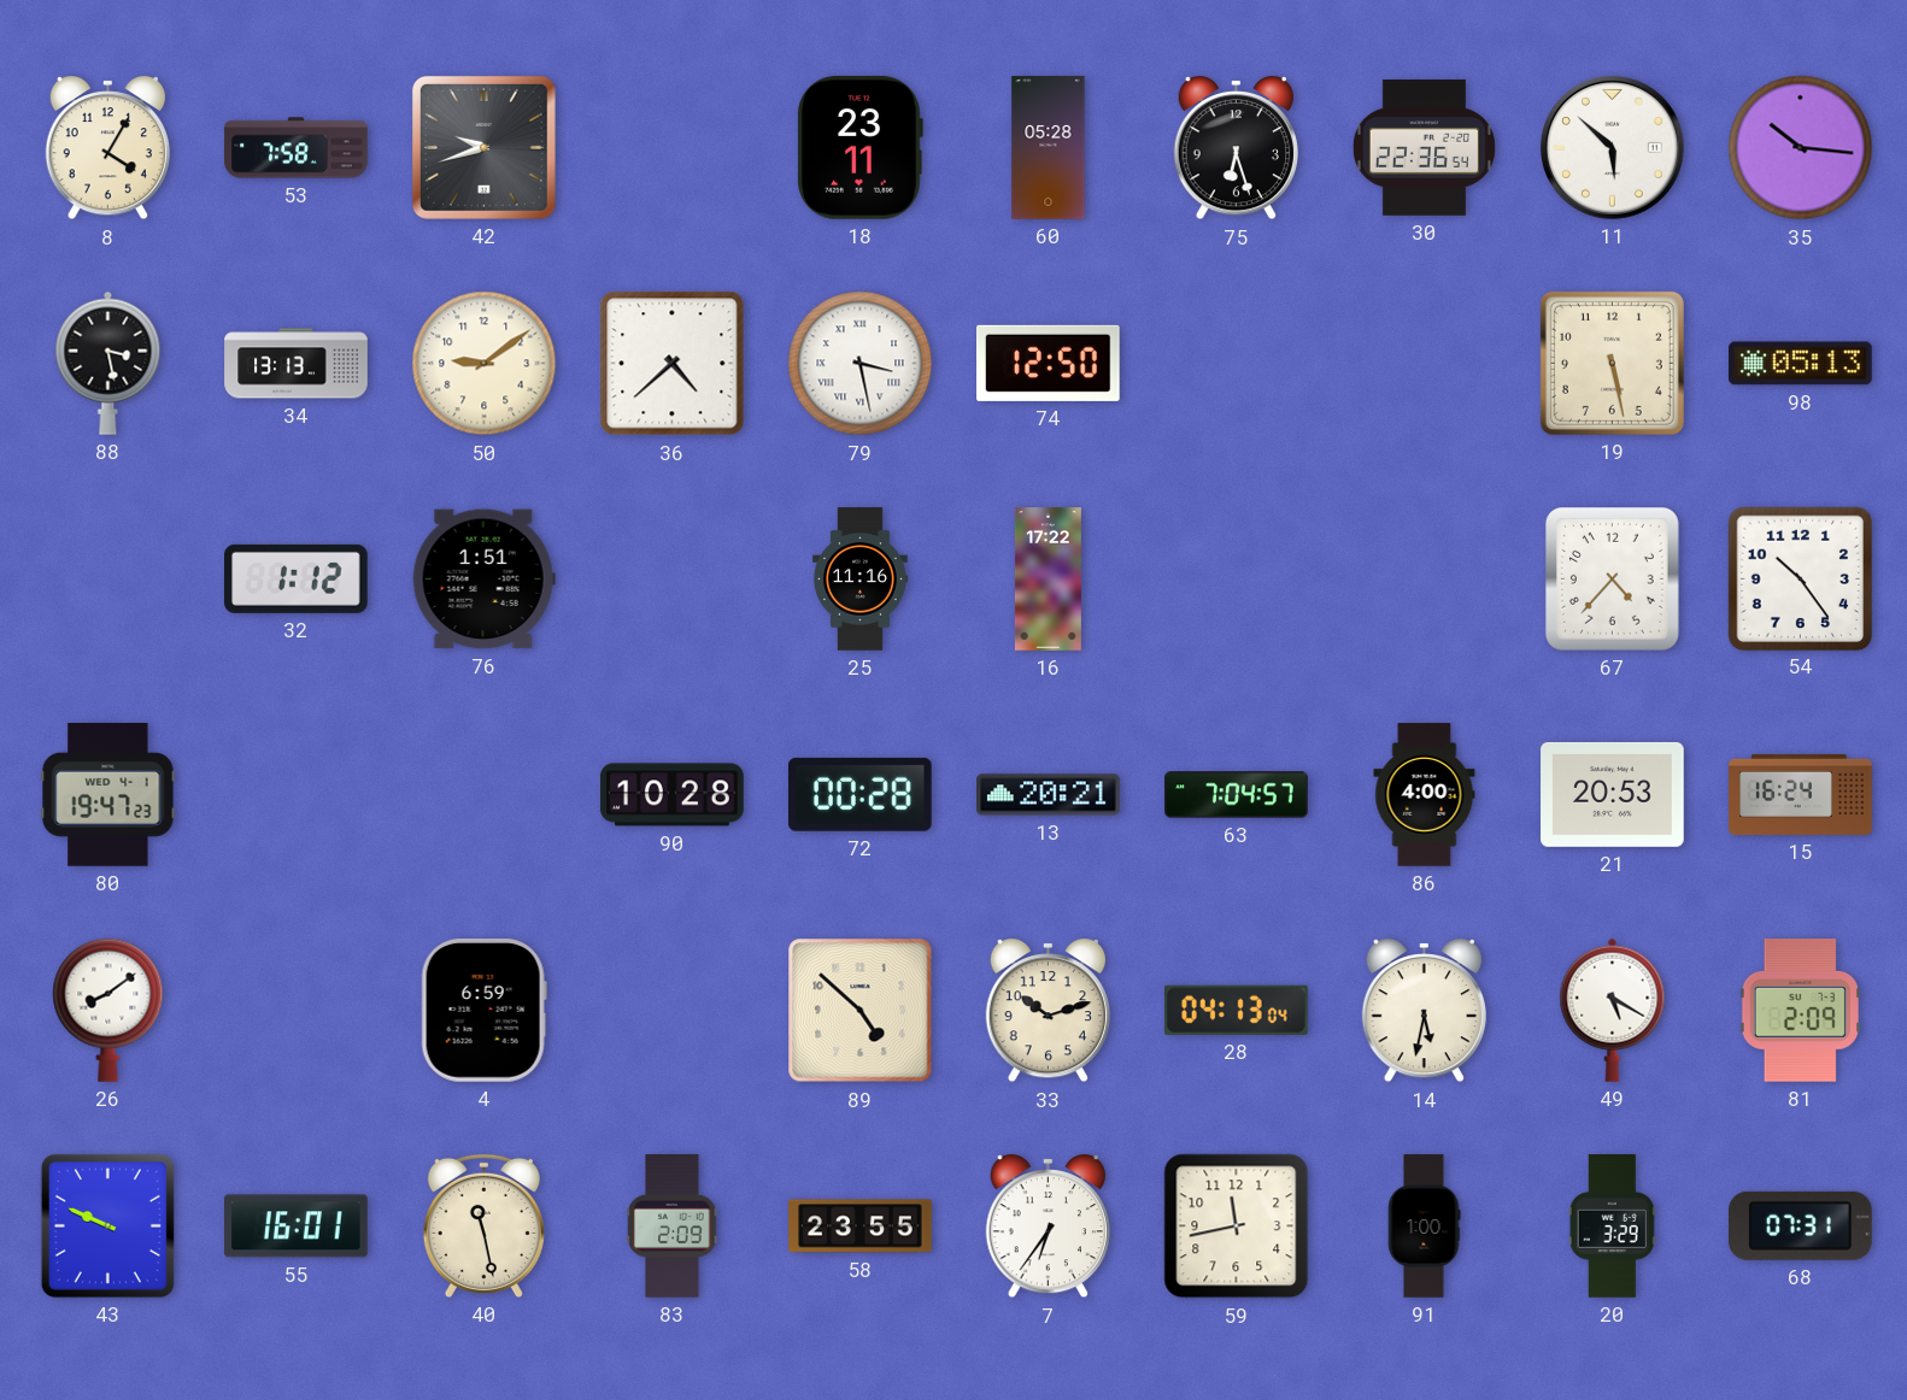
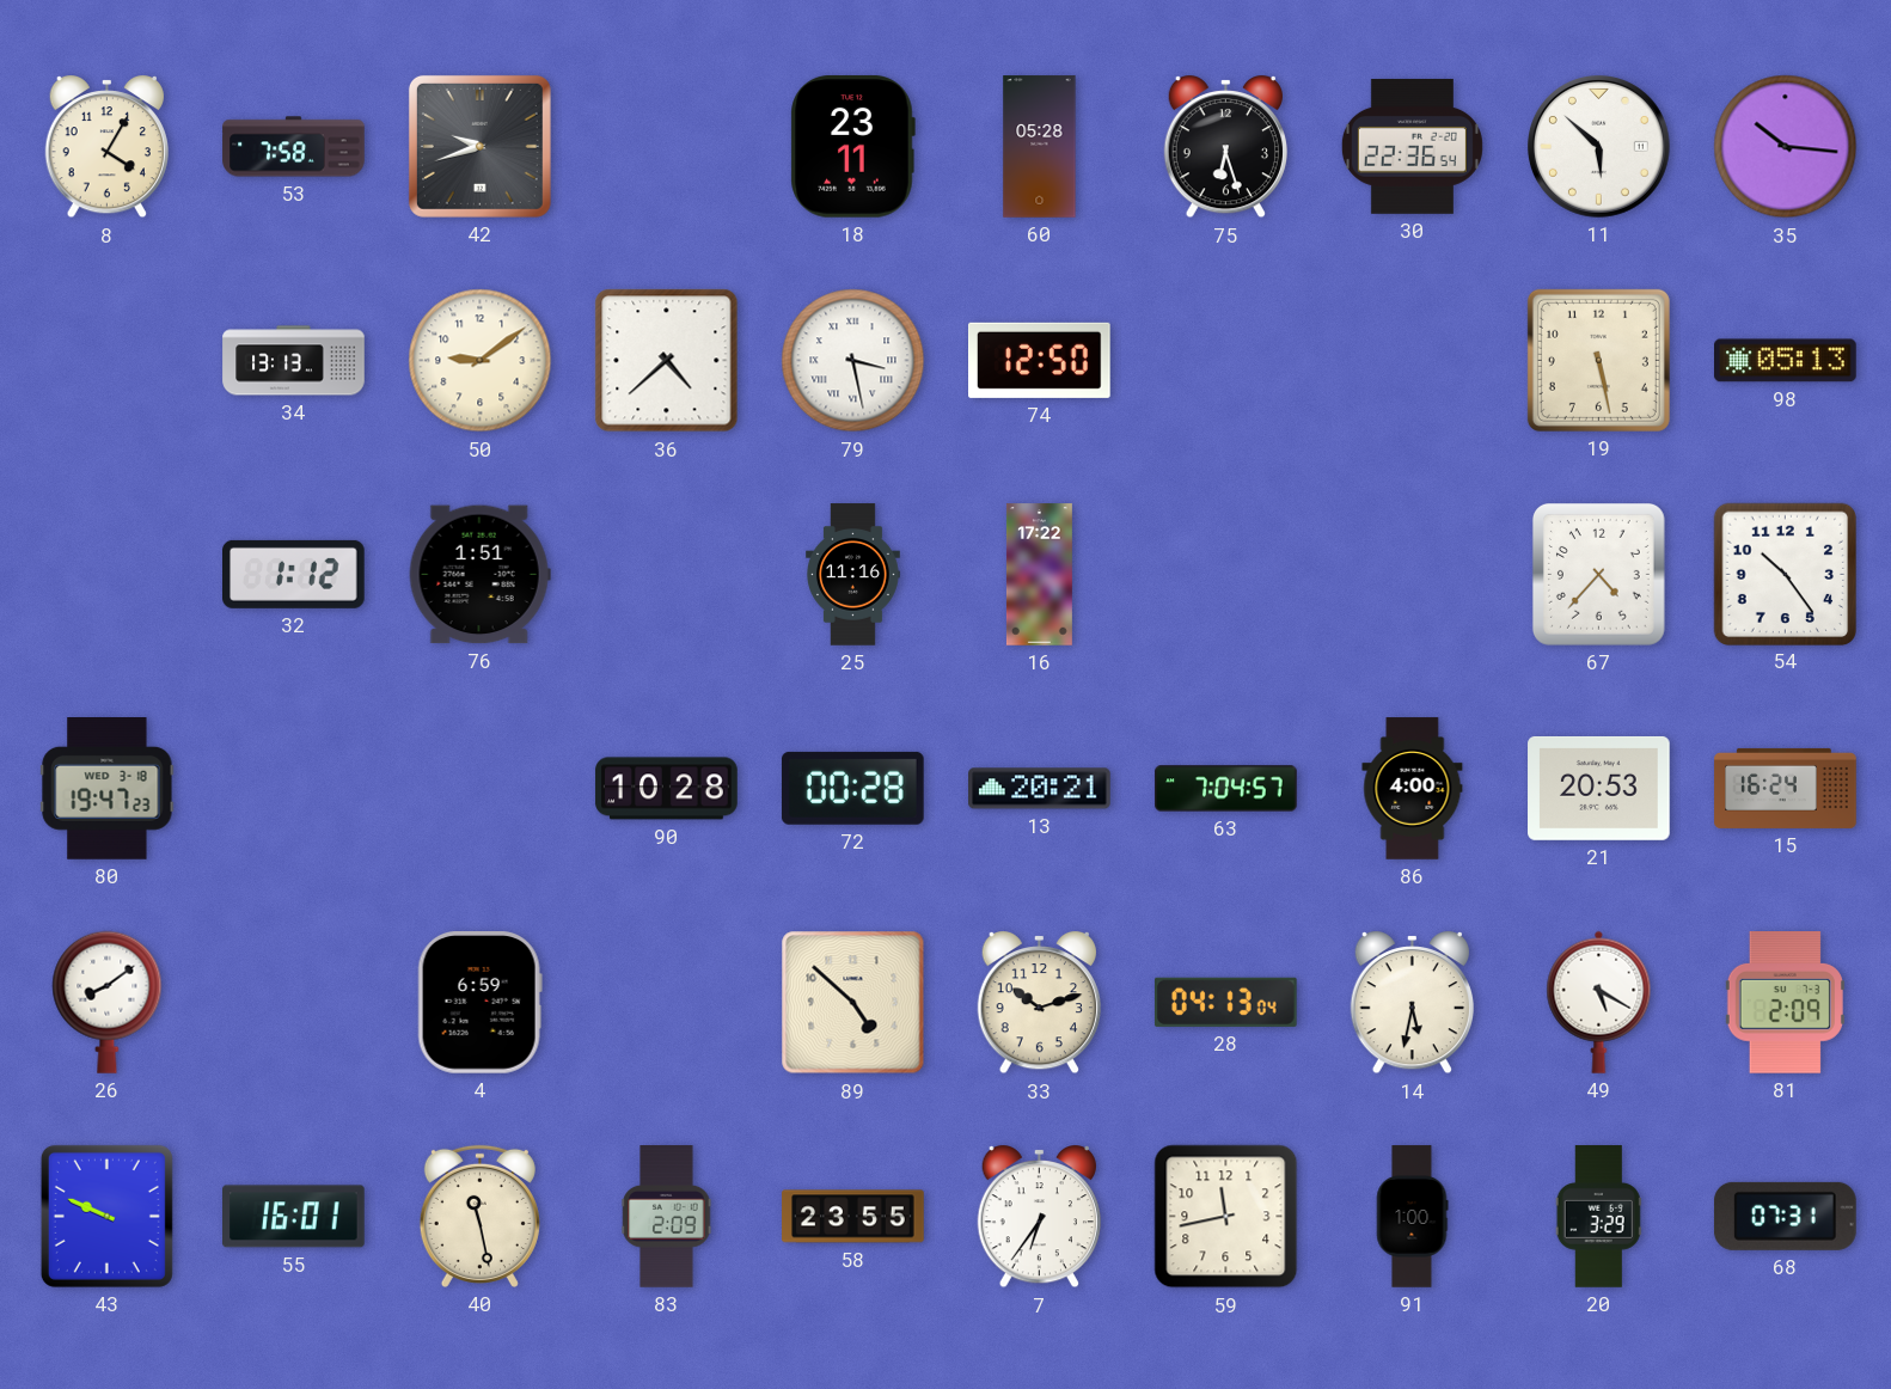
88: 3:28 -> none
80 date: WED 4-1 -> WED 3-18
